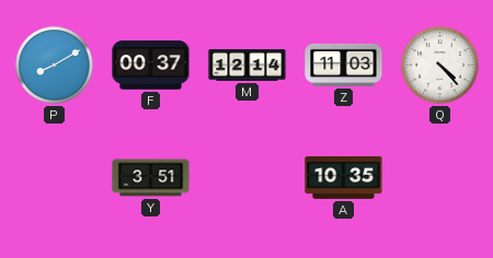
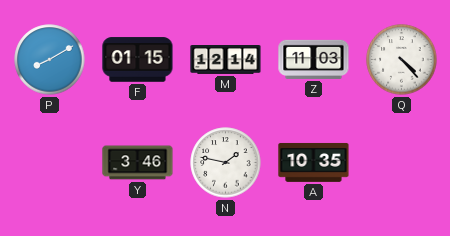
F: 00:37 -> 01:15
Y: 3:51 -> 3:46
N: none -> 1:47
